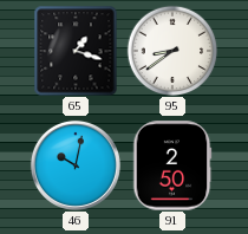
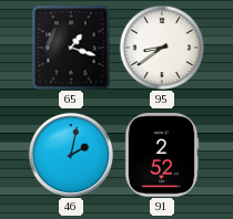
46: 10:02 -> 2:02
91: 2:50 -> 2:52
